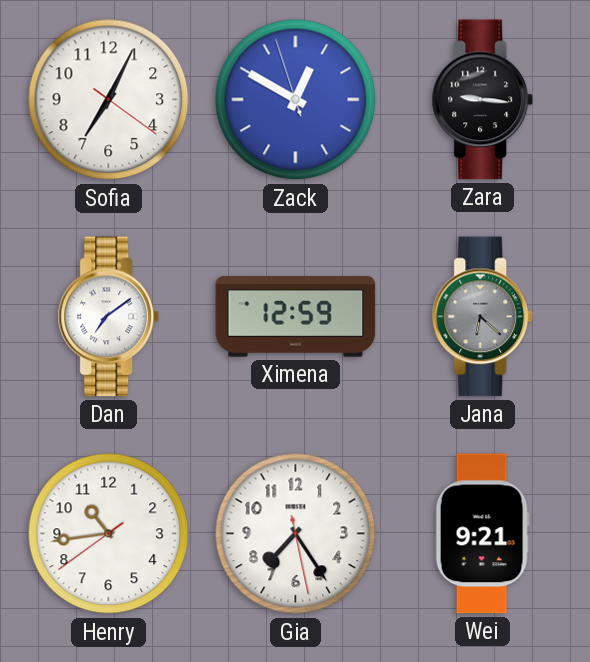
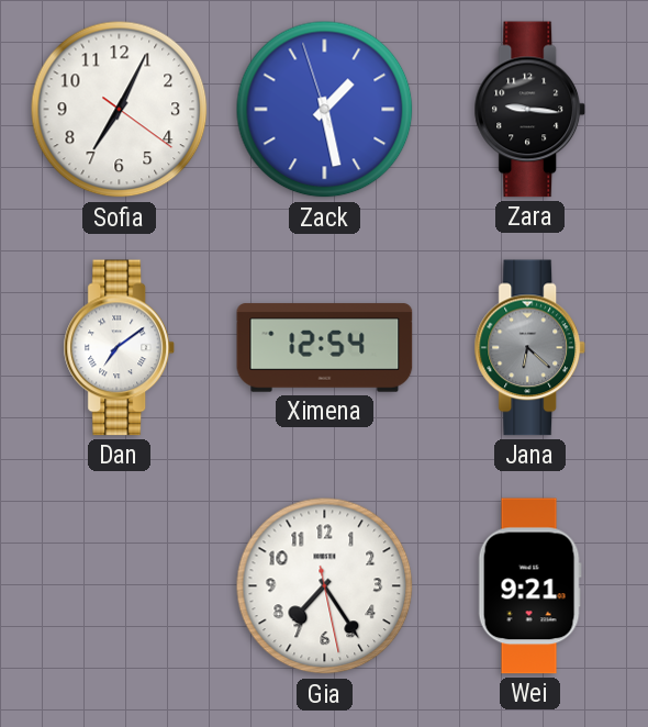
Zack: 12:49 -> 1:27
Ximena: 12:59 -> 12:54
Henry: 10:43 -> none
